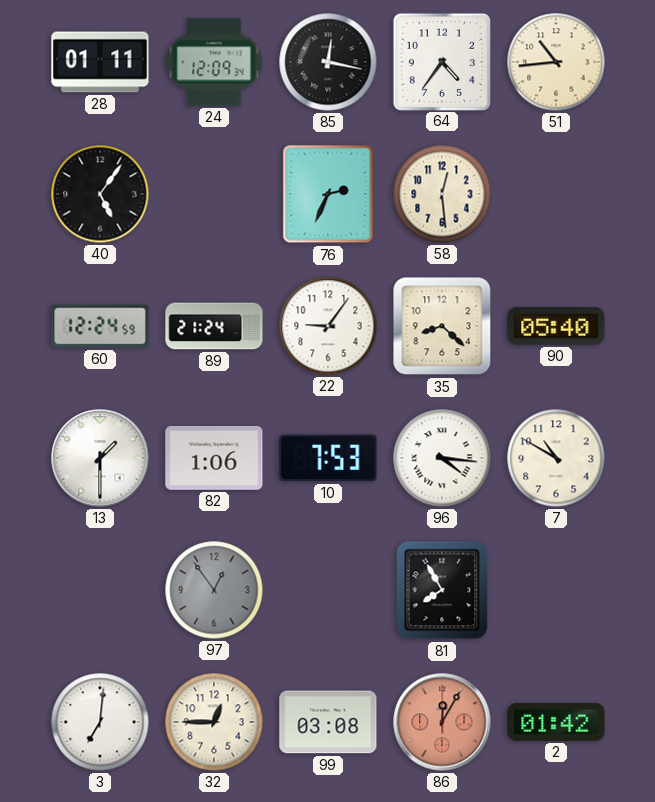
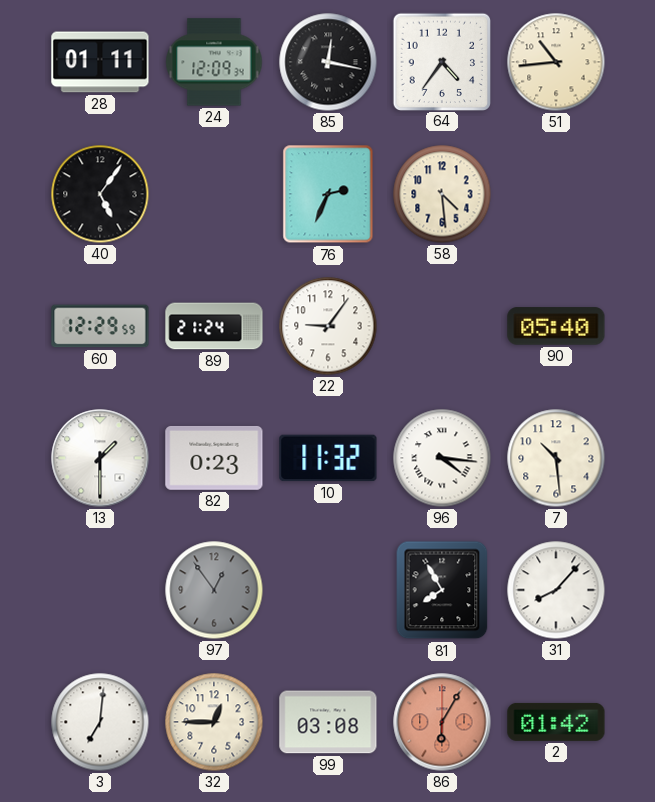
58: 12:29 -> 4:29
60: 12:24 -> 12:29
35: 8:22 -> none
82: 1:06 -> 0:23
10: 7:53 -> 11:32
7: 10:50 -> 10:29
31: none -> 8:07
86: 12:05 -> 6:05
